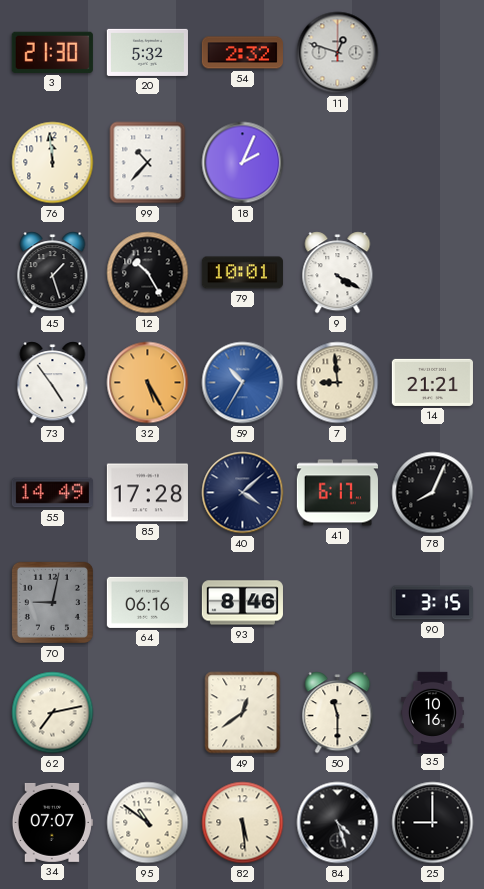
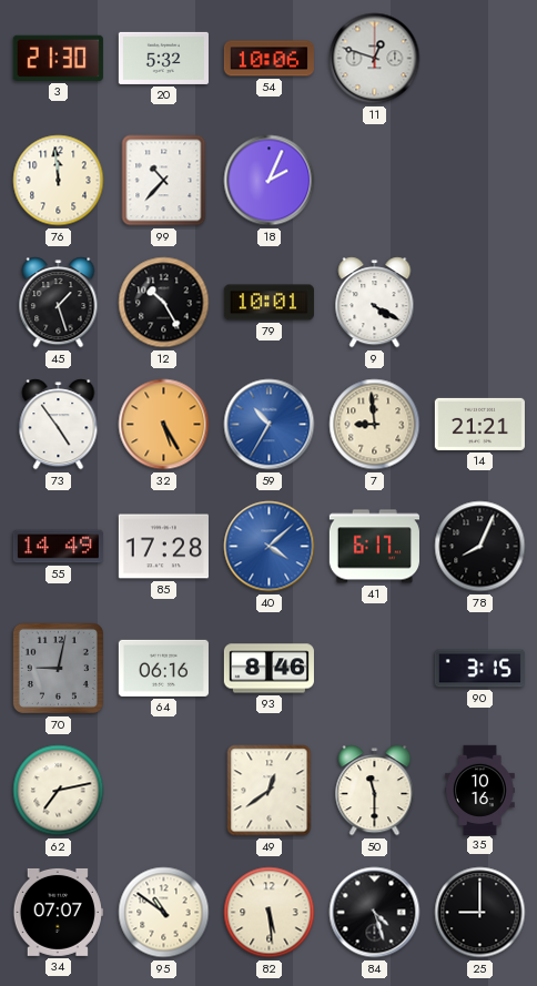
54: 2:32 -> 10:06
40 dial: navy -> blue
